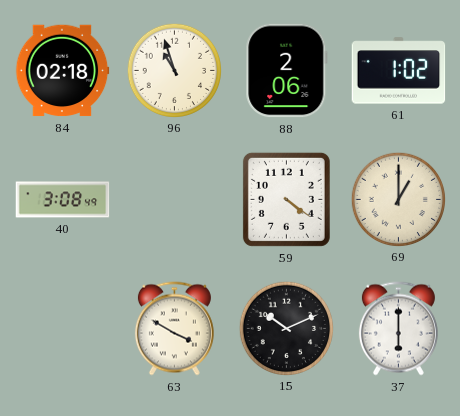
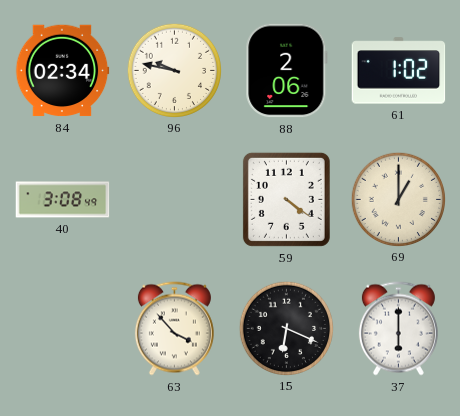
84: 02:18 -> 02:34
96: 10:57 -> 9:47
63: 3:50 -> 3:53
15: 10:11 -> 6:19
